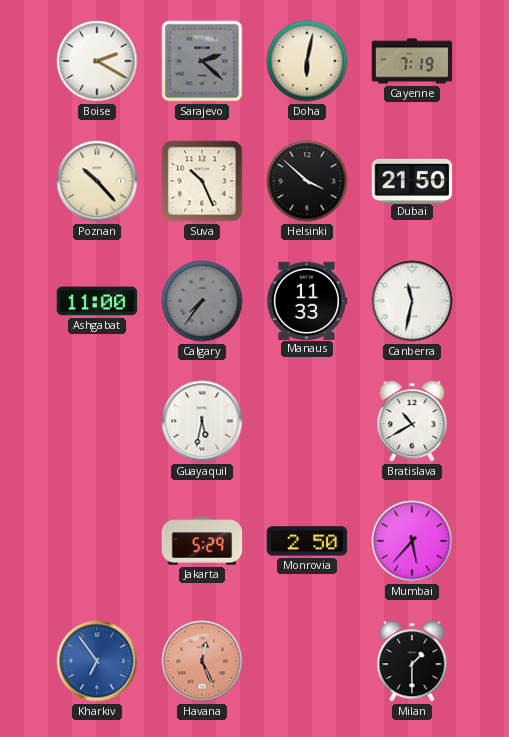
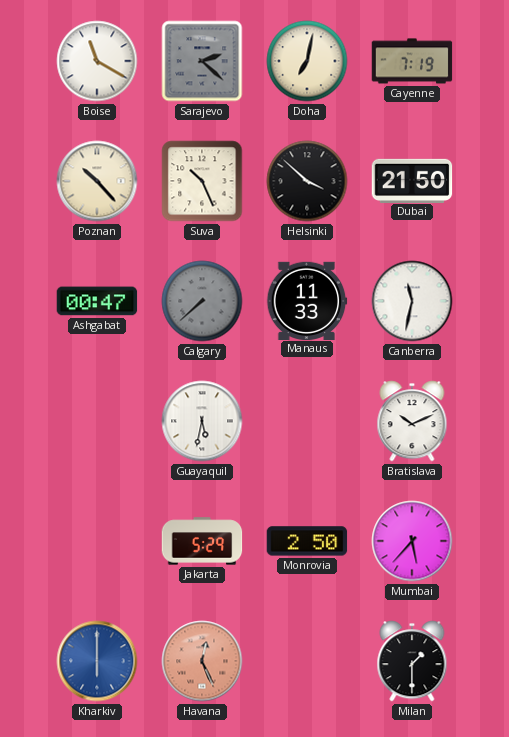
Boise: 2:20 -> 11:20
Doha: 6:02 -> 7:02
Ashgabat: 11:00 -> 00:47
Calgary: 7:36 -> 7:38
Bratislava: 10:40 -> 10:11
Kharkiv: 6:54 -> 6:00
